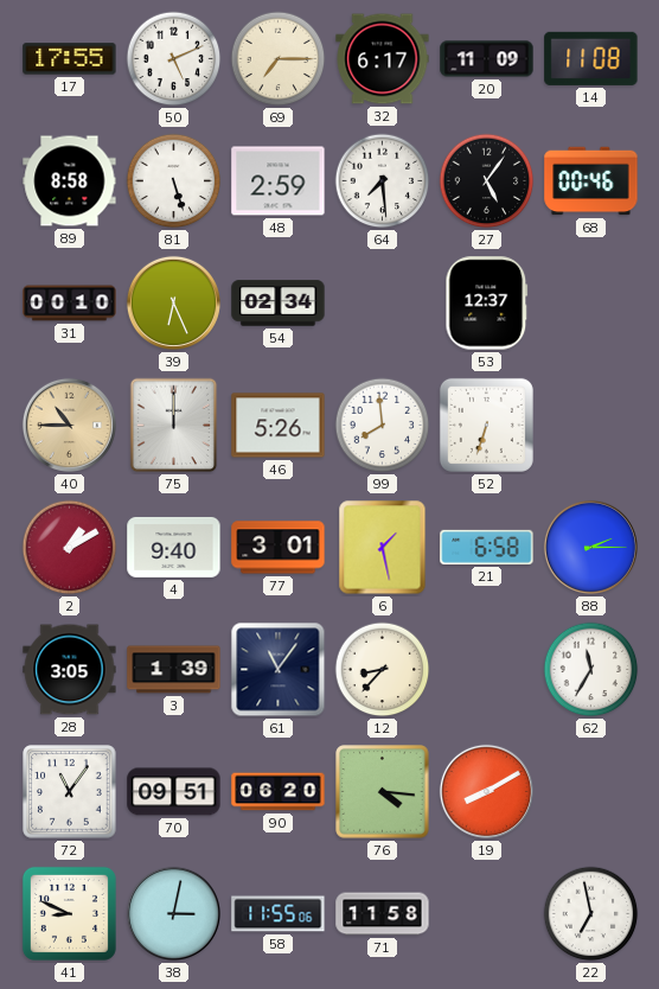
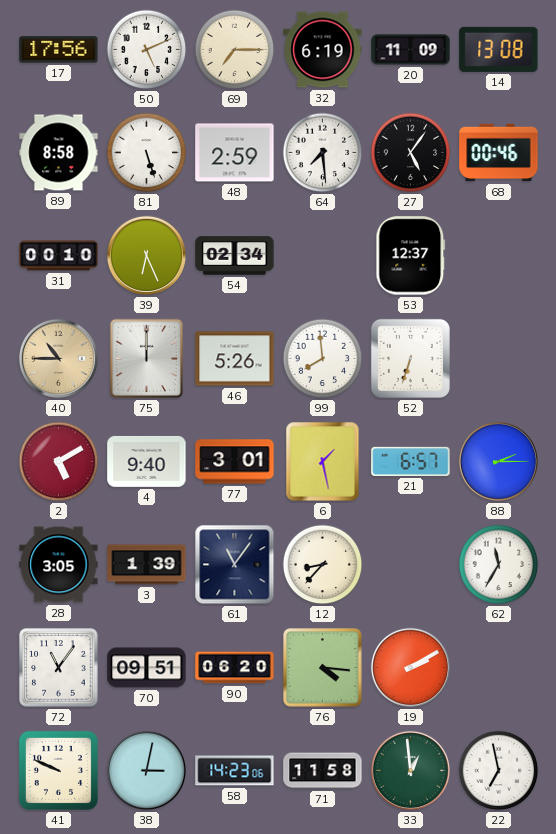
17: 17:55 -> 17:56
32: 6:17 -> 6:19
14: 11:08 -> 13:08
2: 1:10 -> 5:10
21: 6:58 -> 6:57
19: 8:10 -> 2:10
41: 8:49 -> 9:49
58: 11:55 -> 14:23
33: none -> 12:59
